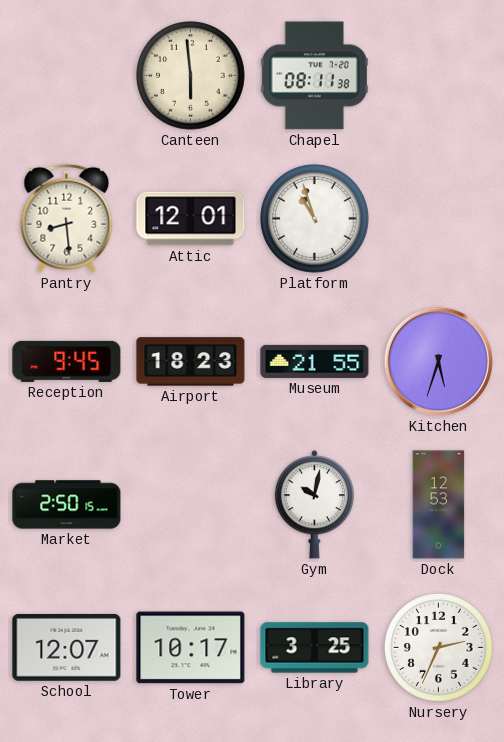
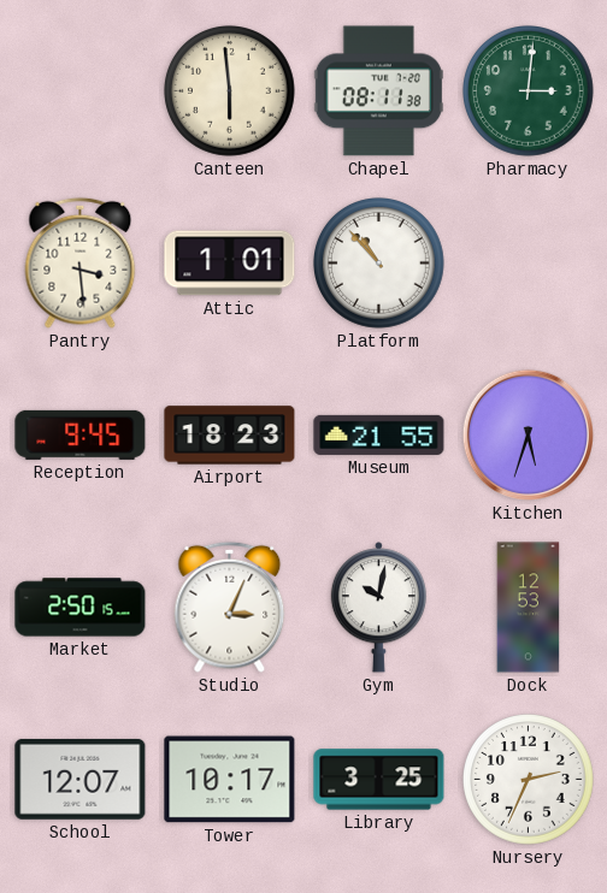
Pharmacy: none -> 3:01
Pantry: 8:29 -> 3:29
Attic: 12:01 -> 1:01
Platform: 10:57 -> 10:53
Studio: none -> 3:04
